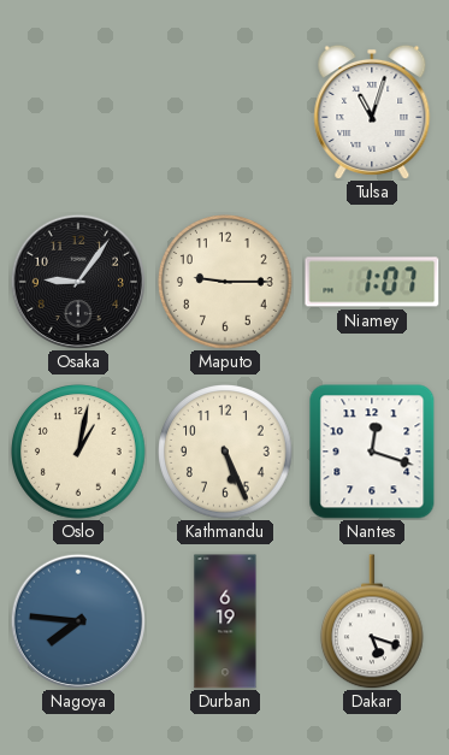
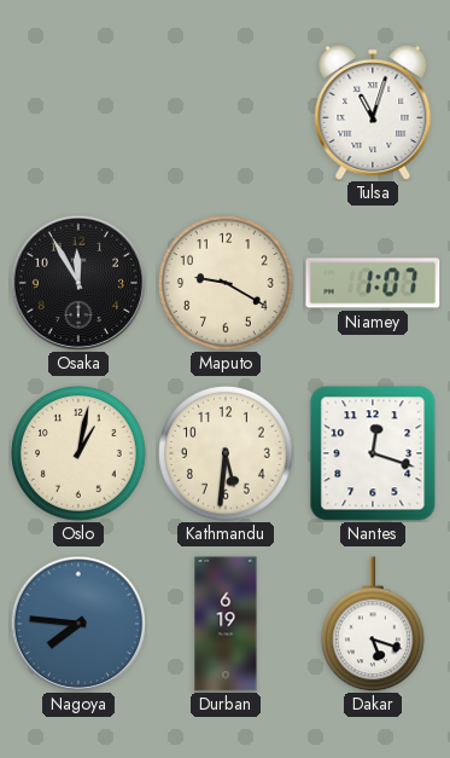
Osaka: 9:06 -> 11:55
Maputo: 9:15 -> 9:20
Kathmandu: 5:26 -> 5:31
